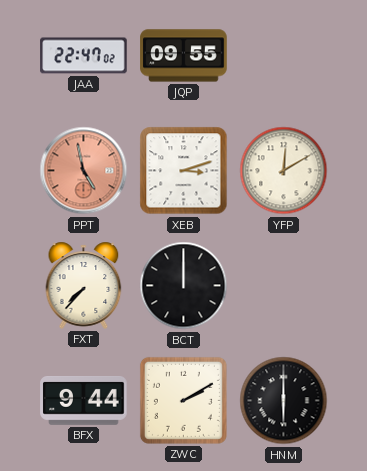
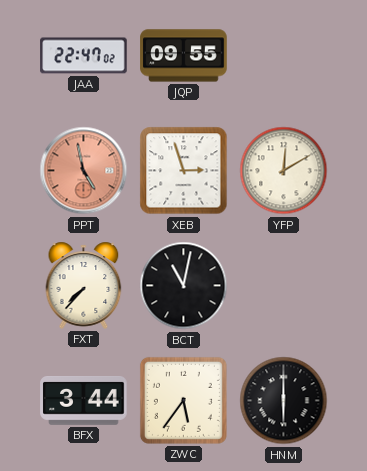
XEB: 3:12 -> 2:57
BCT: 12:00 -> 11:02
BFX: 9:44 -> 3:44
ZWC: 2:10 -> 5:36
